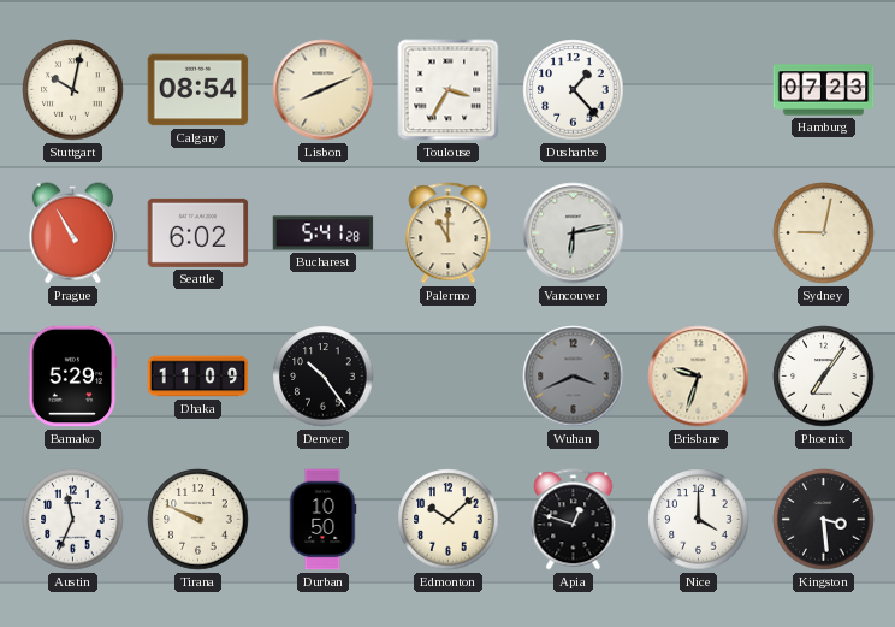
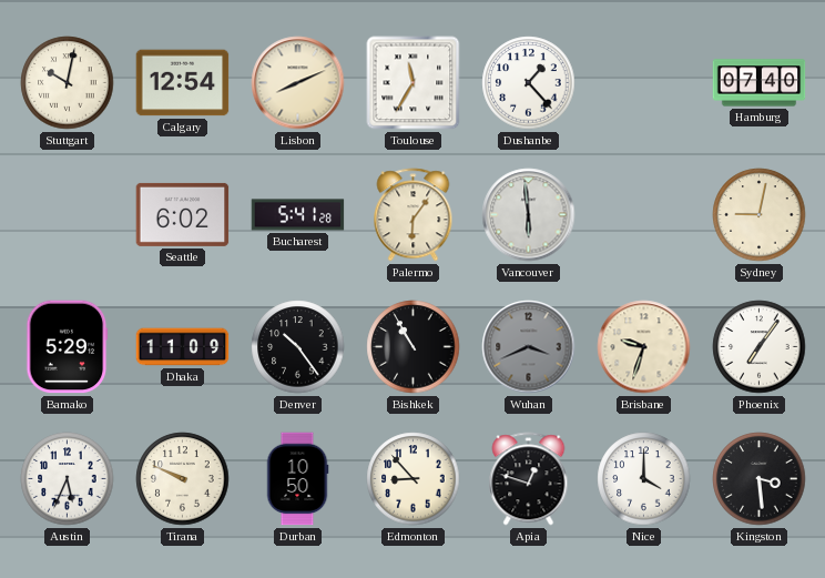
Calgary: 08:54 -> 12:54
Toulouse: 3:35 -> 11:35
Hamburg: 07:23 -> 07:40
Prague: 10:55 -> none
Palermo: 11:00 -> 6:06
Vancouver: 6:13 -> 5:59
Bishkek: none -> 10:55
Austin: 11:34 -> 5:34
Edmonton: 10:08 -> 8:53
